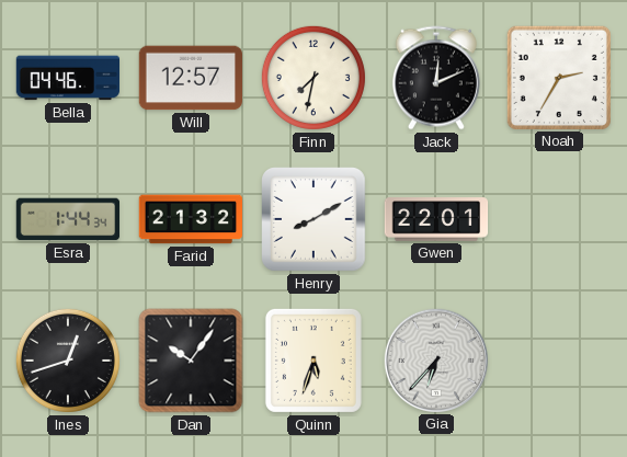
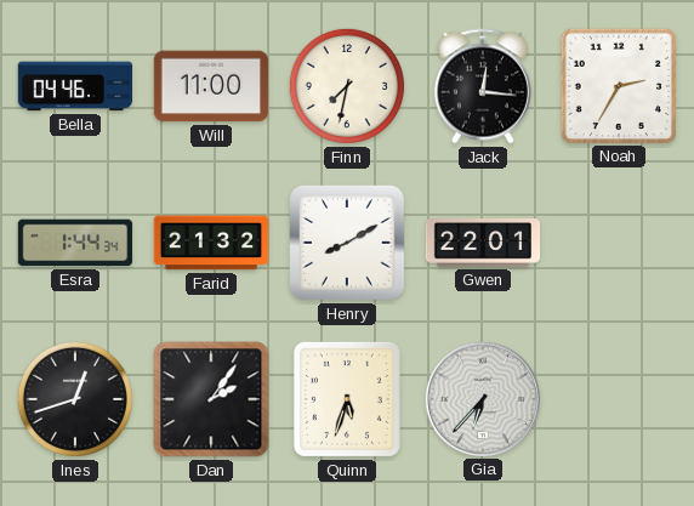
Will: 12:57 -> 11:00
Jack: 12:11 -> 12:16
Dan: 10:06 -> 2:06
